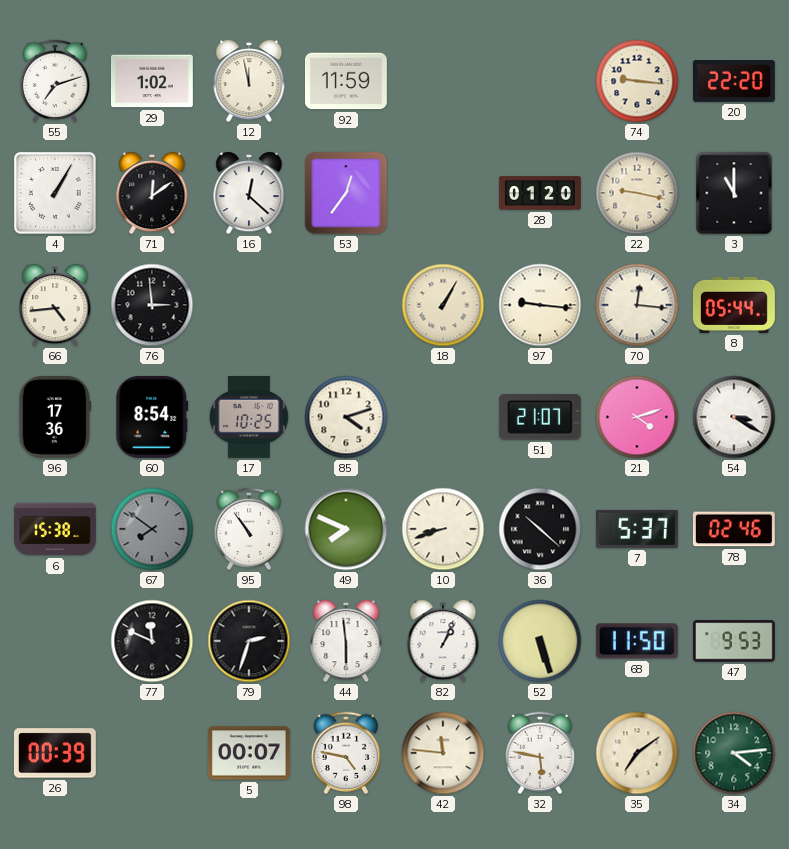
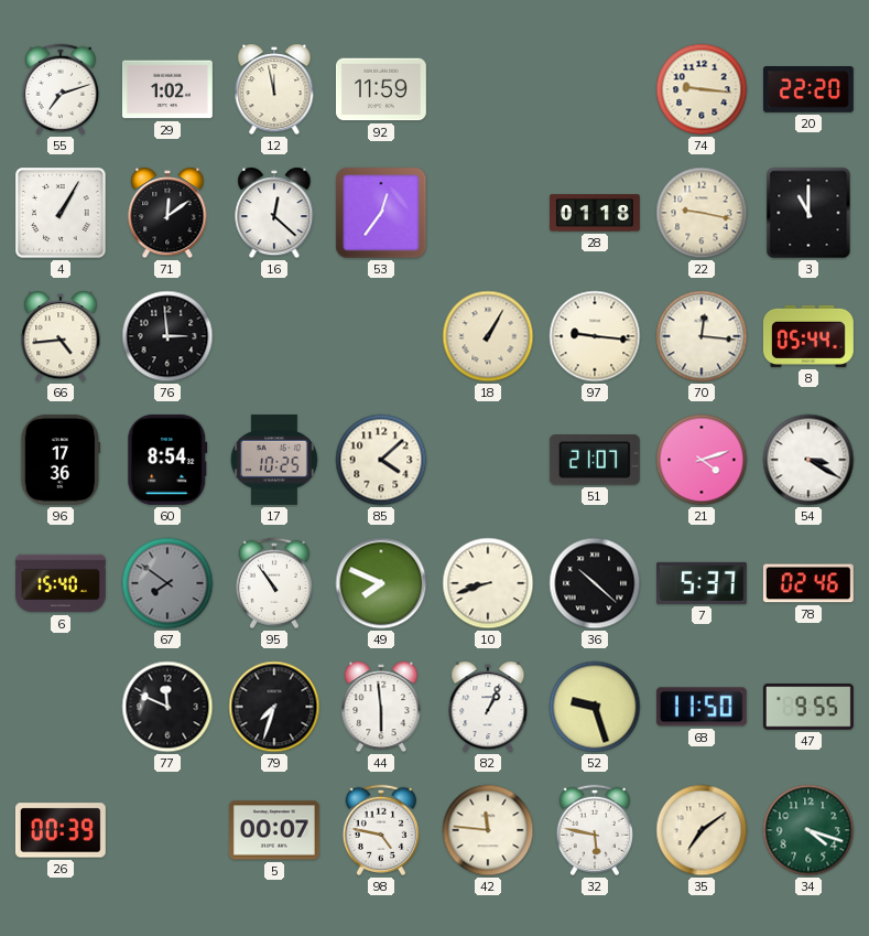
28: 01:20 -> 01:18
85: 4:12 -> 4:08
6: 15:38 -> 15:40
79: 2:33 -> 7:33
52: 5:27 -> 9:27
47: 9:53 -> 9:55
34: 4:14 -> 4:18
